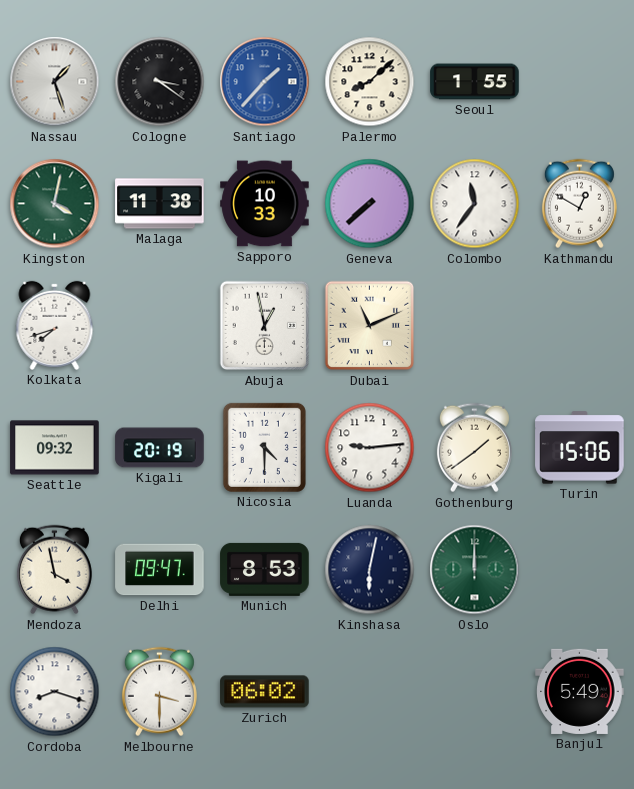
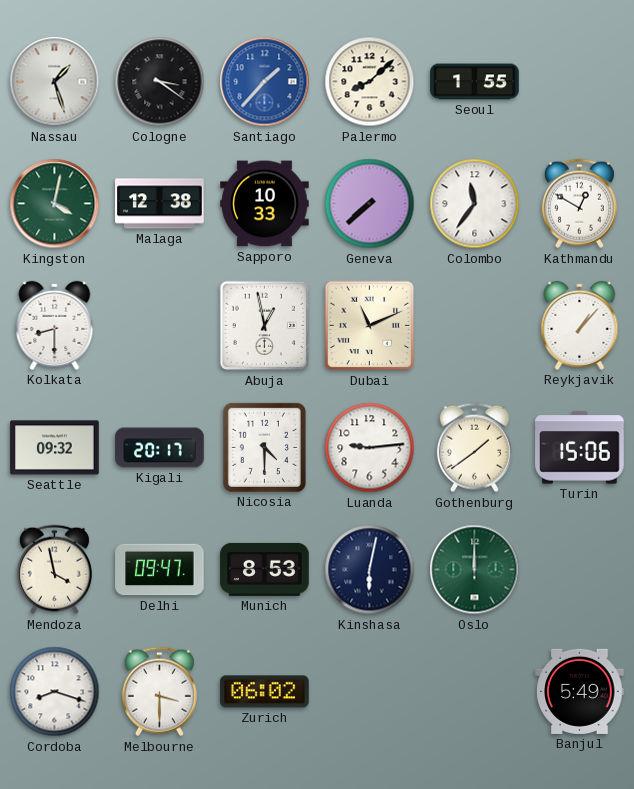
Malaga: 11:38 -> 12:38
Kolkata: 7:42 -> 8:30
Reykjavik: none -> 1:07
Kigali: 20:19 -> 20:17
